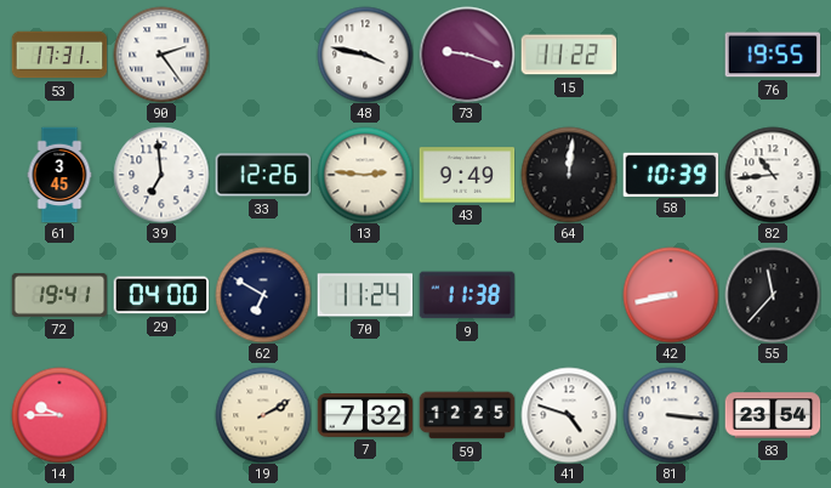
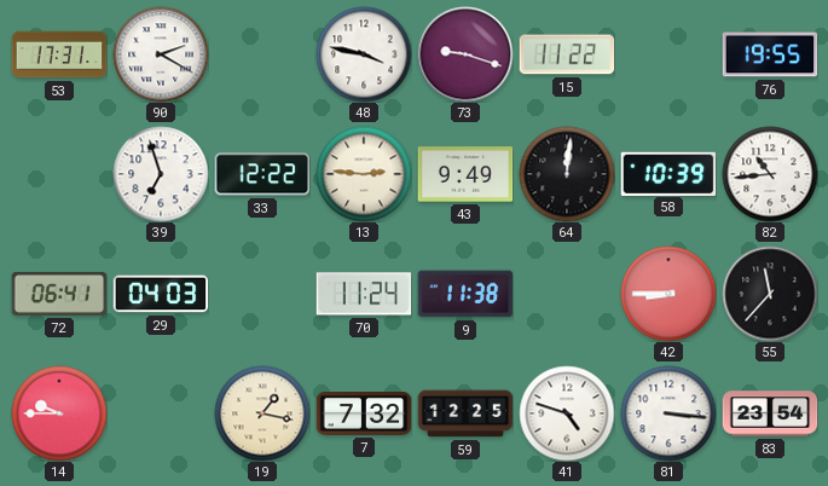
90: 2:24 -> 2:20
61: 3:45 -> none
39: 6:59 -> 6:57
33: 12:26 -> 12:22
72: 19:41 -> 06:41
29: 04:00 -> 04:03
62: 6:50 -> none
42: 8:43 -> 8:45
19: 2:10 -> 1:17
